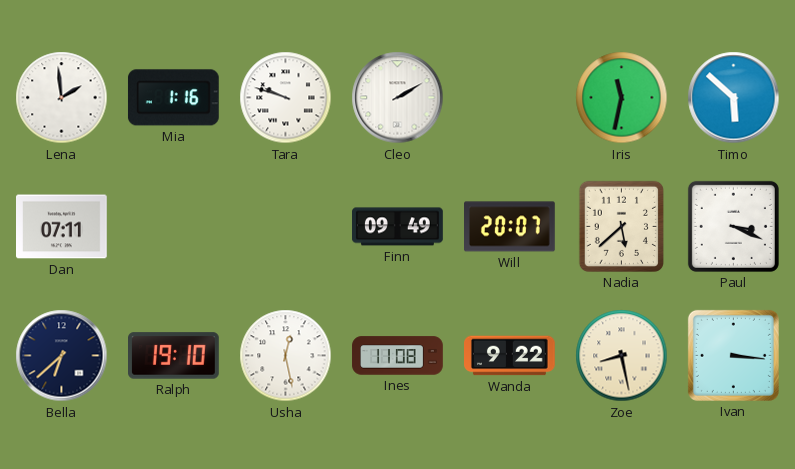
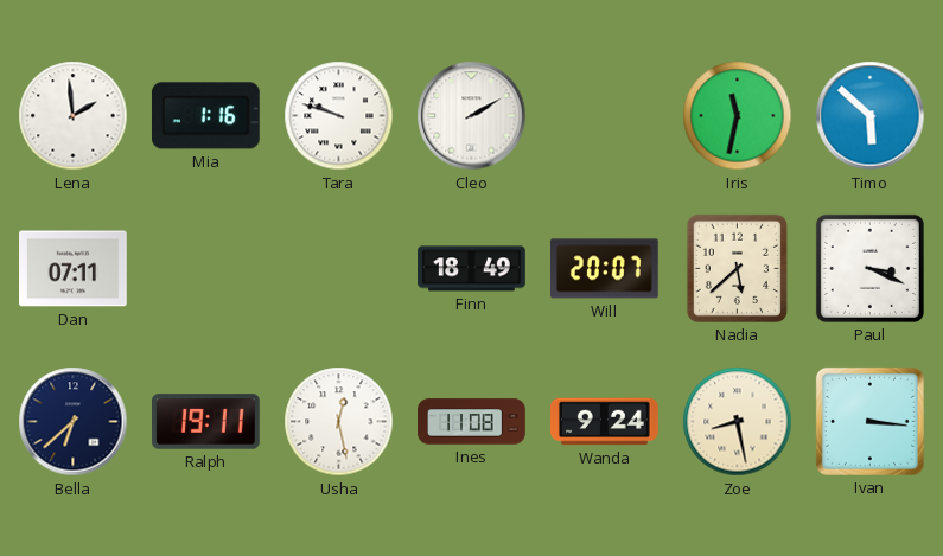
Finn: 09:49 -> 18:49
Ralph: 19:10 -> 19:11
Wanda: 9:22 -> 9:24
